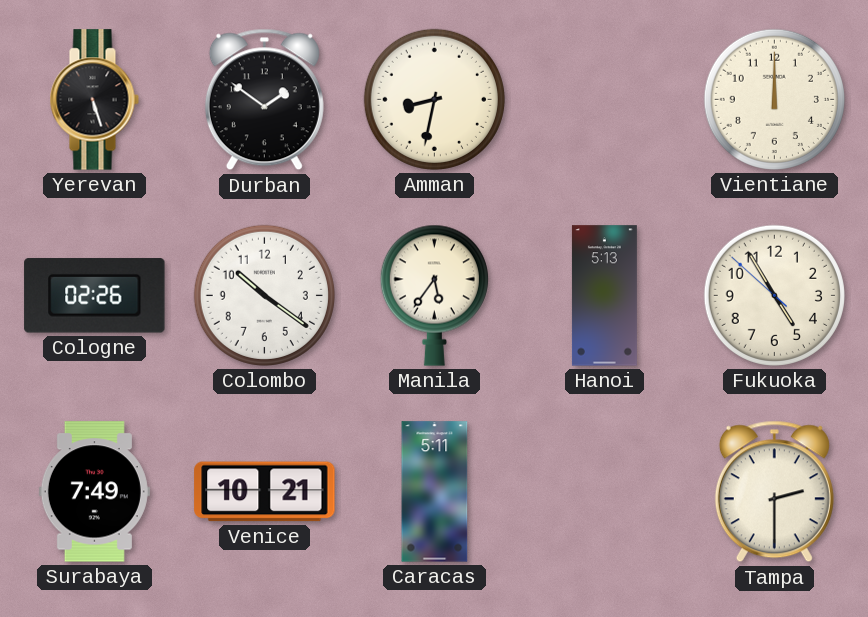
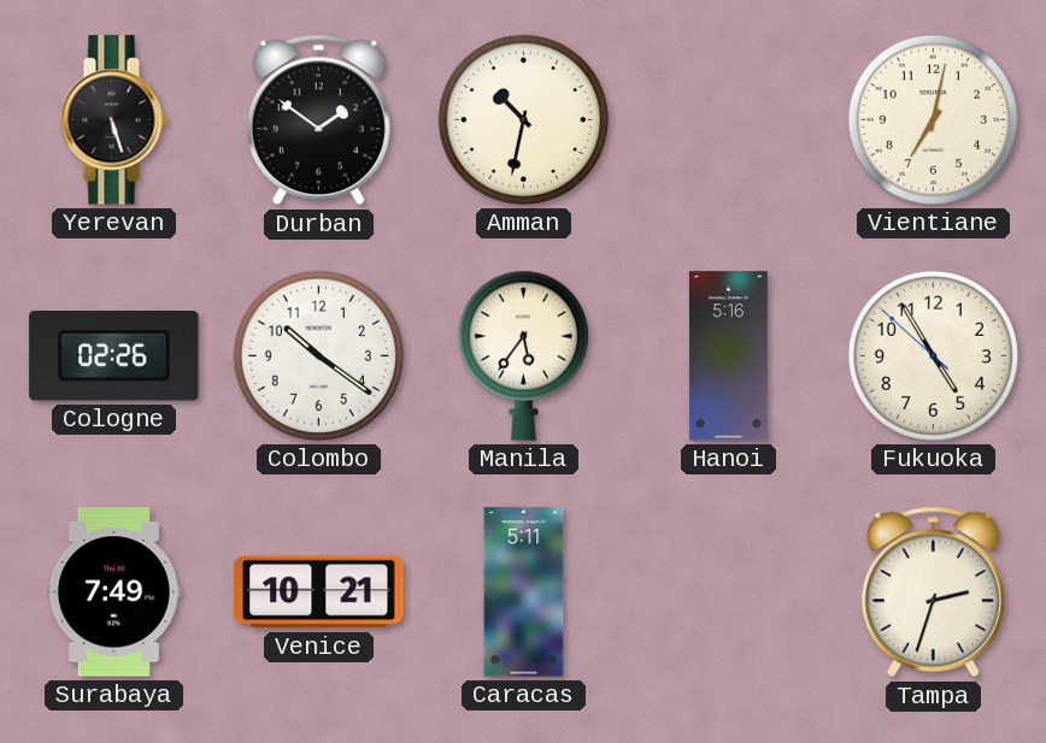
Amman: 8:32 -> 10:32
Vientiane: 12:00 -> 7:02
Hanoi: 5:13 -> 5:16
Tampa: 2:30 -> 2:33
